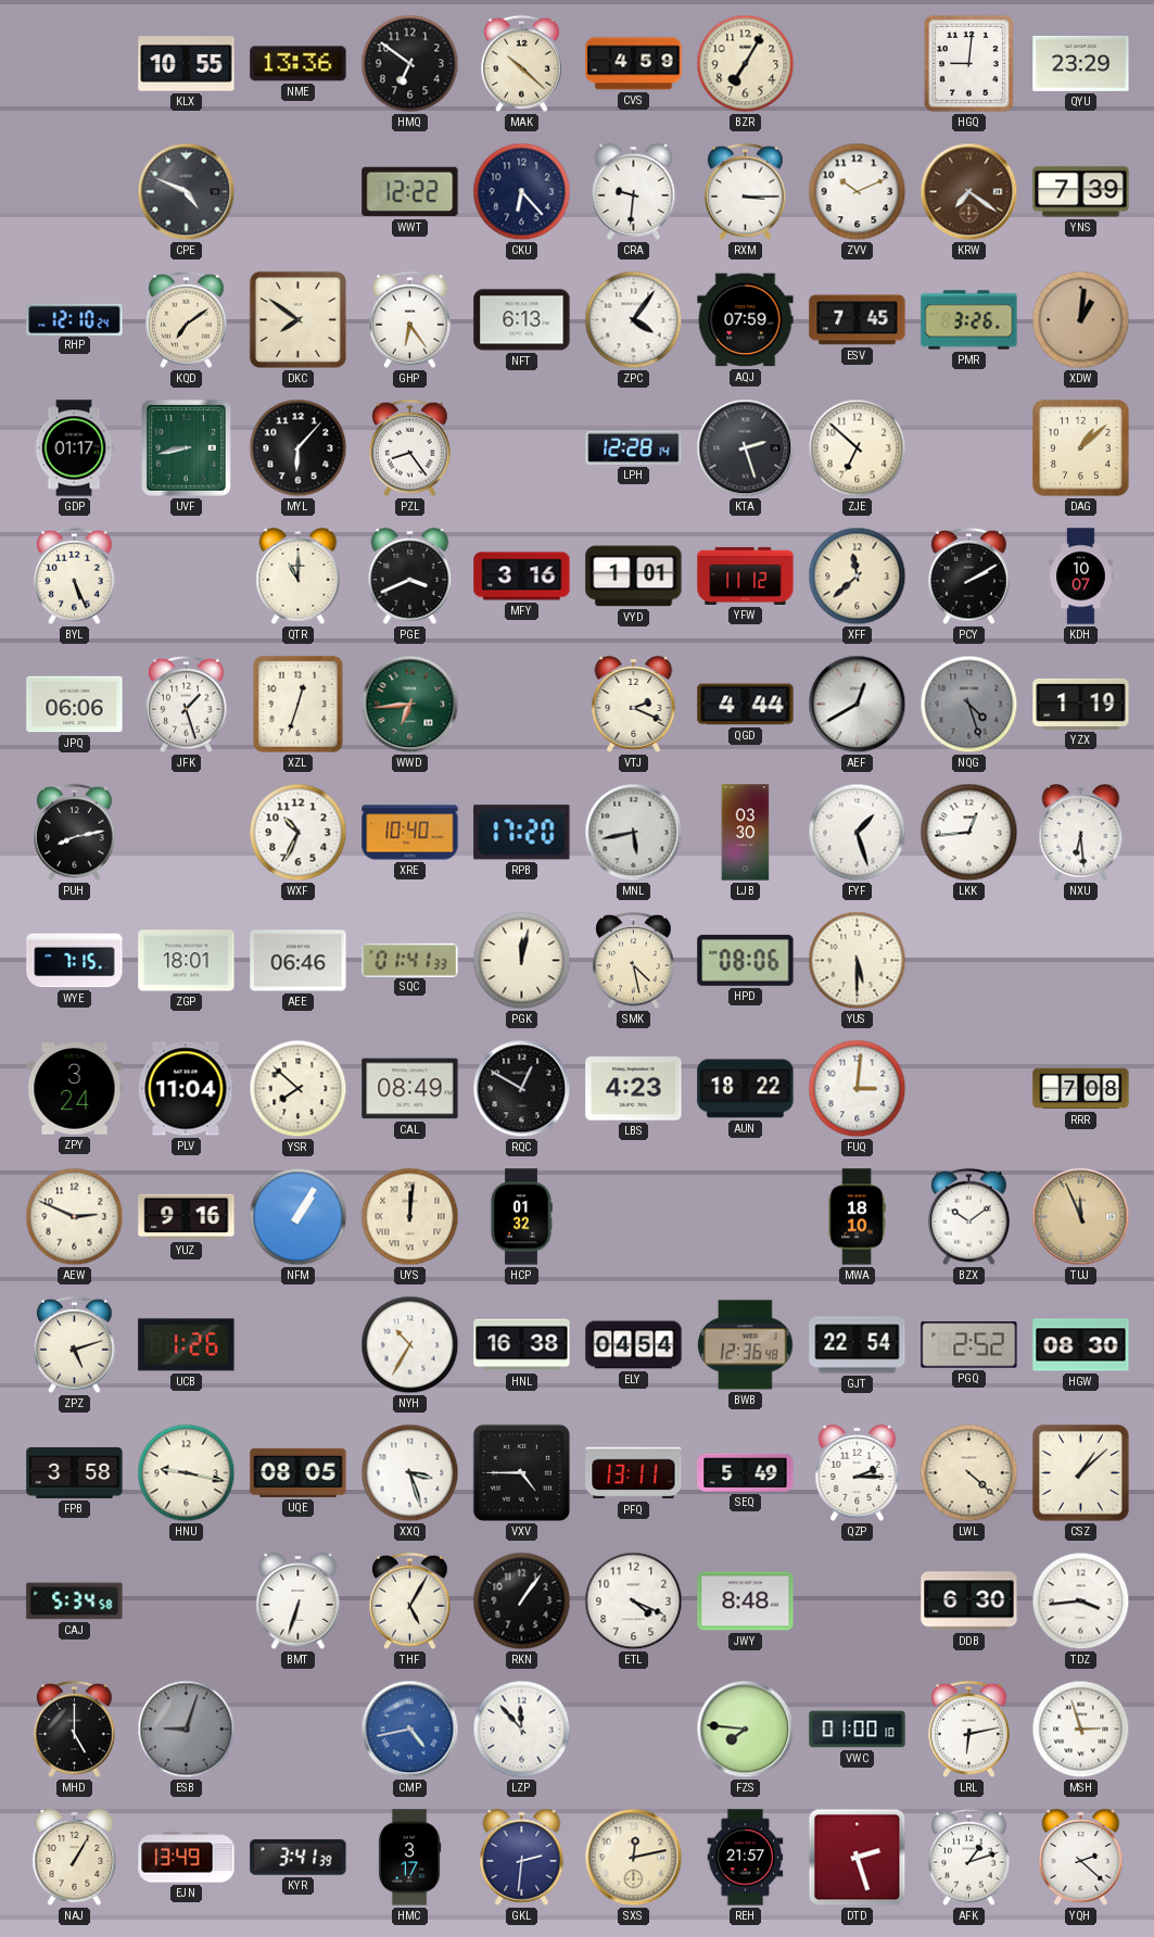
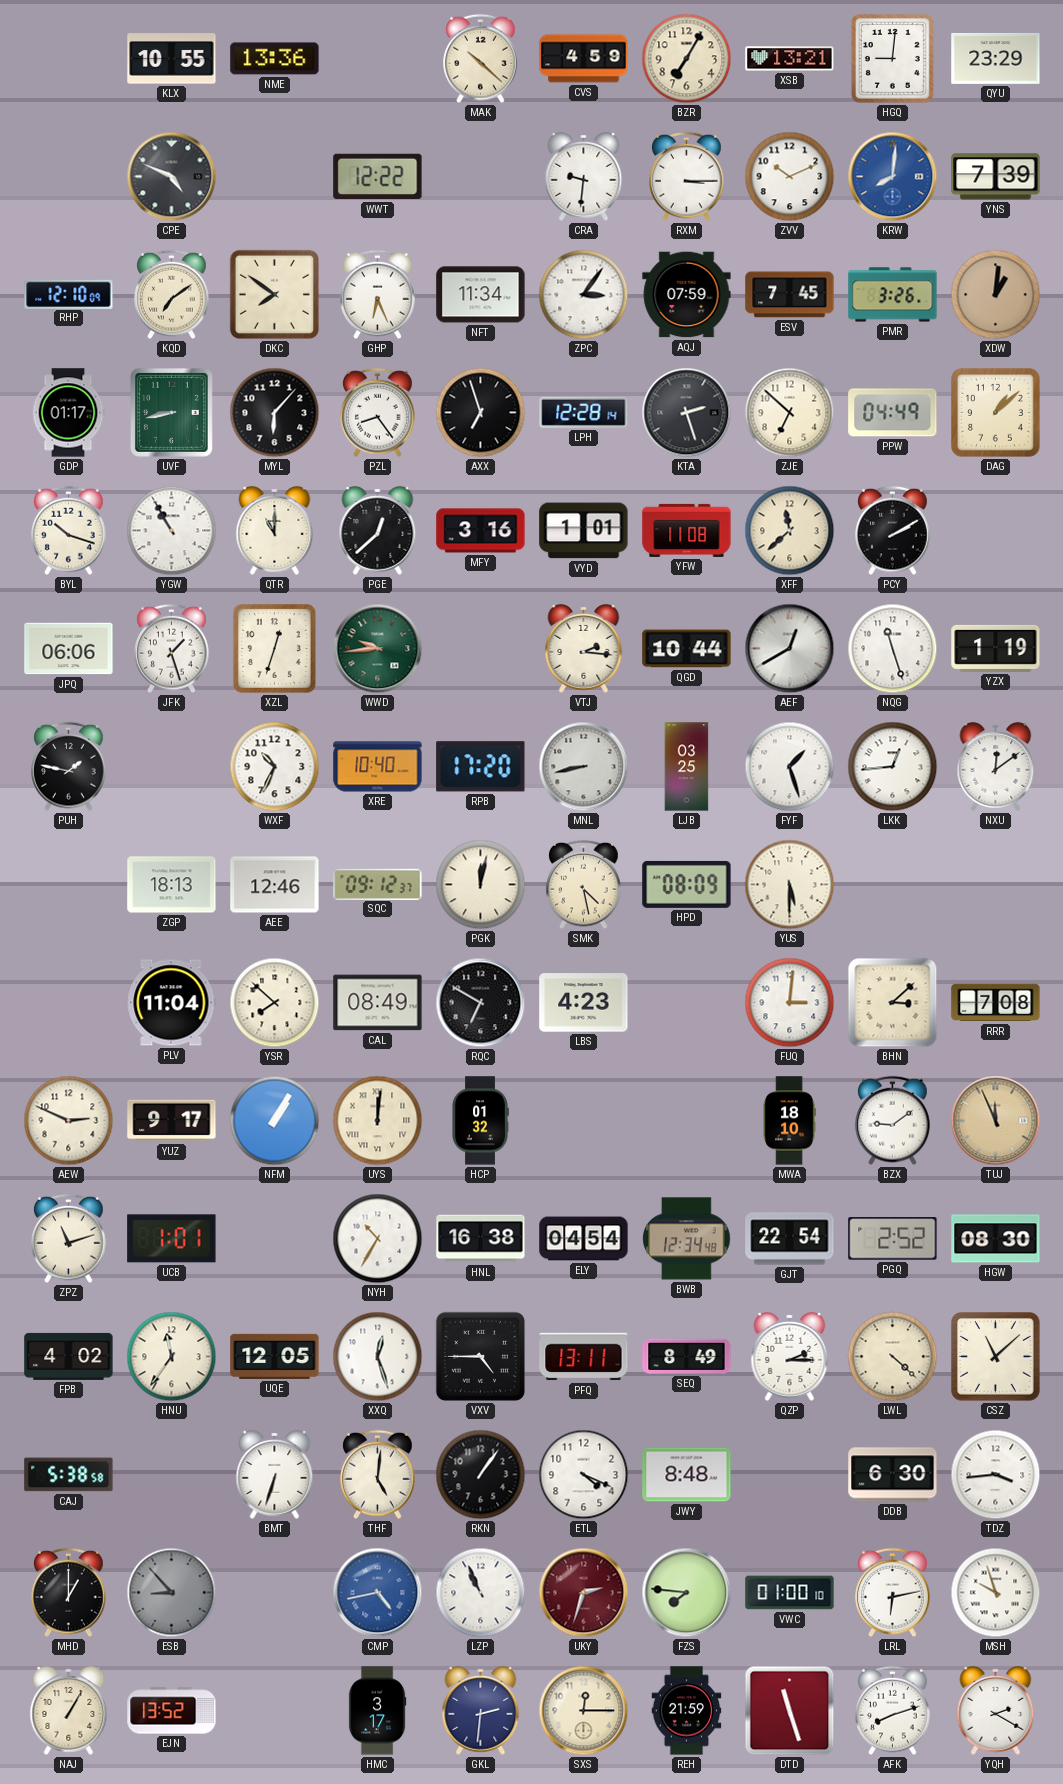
HMQ: 6:51 -> none
XSB: none -> 13:21
CKU: 6:23 -> none
KRW: 7:21 -> 8:01
KRW dial: brown -> blue
RHP: 12:10:24 -> 12:10:09
GHP: 6:24 -> 6:26
NFT: 6:13 -> 11:34
ZPC: 4:06 -> 3:06
AXX: none -> 6:57
PPW: none -> 04:49
BYL: 5:26 -> 10:18
YGW: none -> 10:55
PGE: 3:41 -> 12:38
YFW: 11:12 -> 11:08
KDH: 10:07 -> none
WWD: 6:44 -> 9:44
VTJ: 2:19 -> 2:16
QGD: 4:44 -> 10:44
NQG: 4:27 -> 11:27
NQG dial: grey -> white
PUH: 8:13 -> 1:47
MNL: 5:43 -> 8:43
LJB: 03:30 -> 03:25
NXU: 6:29 -> 12:09
WYE: 7:15 -> none
ZGP: 18:01 -> 18:13
AEE: 06:46 -> 12:46
SQC: 01:41 -> 09:12
HPD: 08:06 -> 08:09
ZPY: 3:24 -> none
RQC: 12:50 -> 6:50
AUN: 18:22 -> none
BHN: none -> 3:08
YUZ: 9:16 -> 9:17
BZX: 10:09 -> 9:09
ZPZ: 5:12 -> 11:12
UCB: 1:26 -> 1:01
BWB: 12:36 -> 12:34
FPB: 3:58 -> 4:02
HNU: 9:17 -> 11:36
UQE: 08:05 -> 12:05
XXQ: 3:27 -> 12:27
SEQ: 5:49 -> 8:49
CSZ: 1:08 -> 11:08
CAJ: 5:34 -> 5:38
THF: 5:05 -> 5:01
MHD: 5:00 -> 1:00
ESB: 9:03 -> 8:53
LZP: 11:53 -> 10:56
UKY: none -> 2:33
MSH: 2:57 -> 9:57
EJN: 13:49 -> 13:52
KYR: 3:41 -> none
SXS: 12:13 -> 12:15
REH: 21:57 -> 21:59
DTD: 2:27 -> 11:27
AFK: 1:12 -> 8:12
YQH: 2:22 -> 2:20
